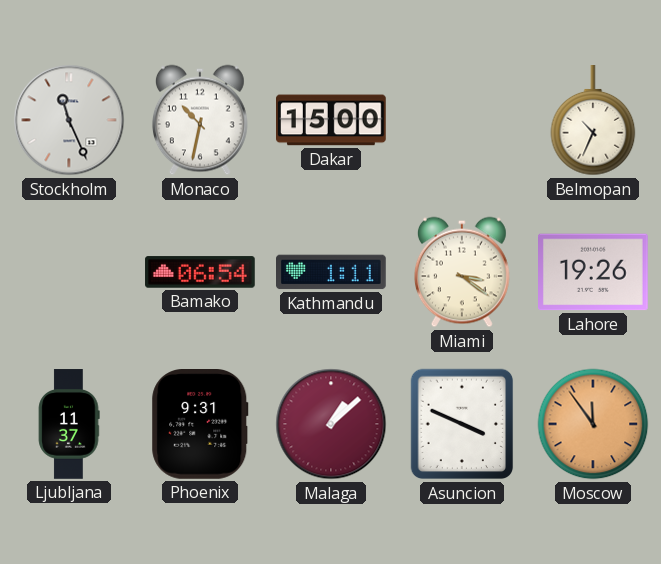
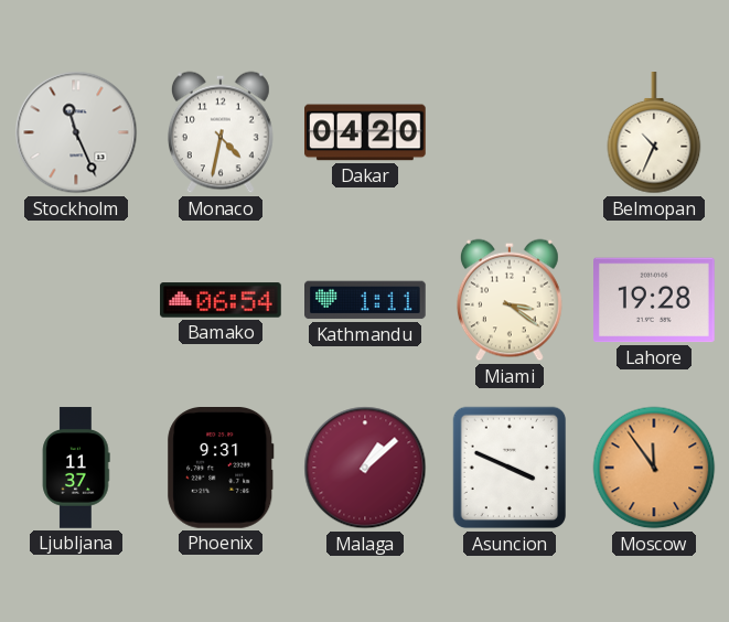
Monaco: 10:32 -> 4:32
Dakar: 15:00 -> 04:20
Lahore: 19:26 -> 19:28
